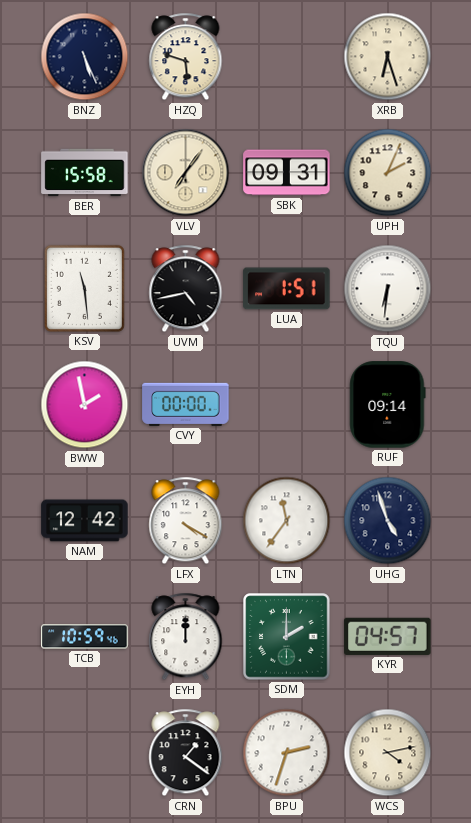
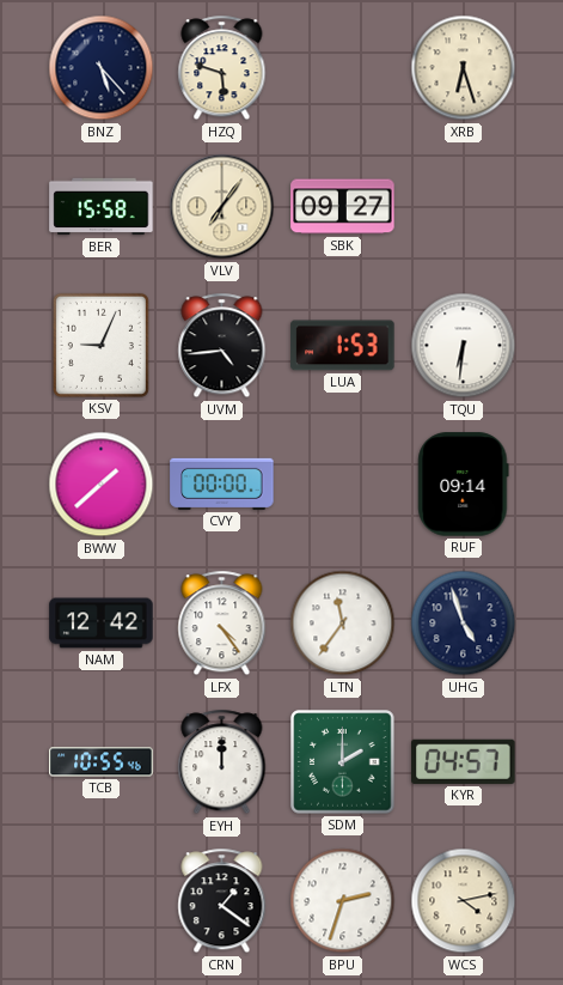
BNZ: 5:26 -> 5:23
SBK: 09:31 -> 09:27
UPH: 2:04 -> none
KSV: 11:29 -> 9:04
UVM: 4:43 -> 4:44
LUA: 1:51 -> 1:53
BWW: 1:58 -> 1:38
LFX: 4:20 -> 4:24
TCB: 10:59 -> 10:55
